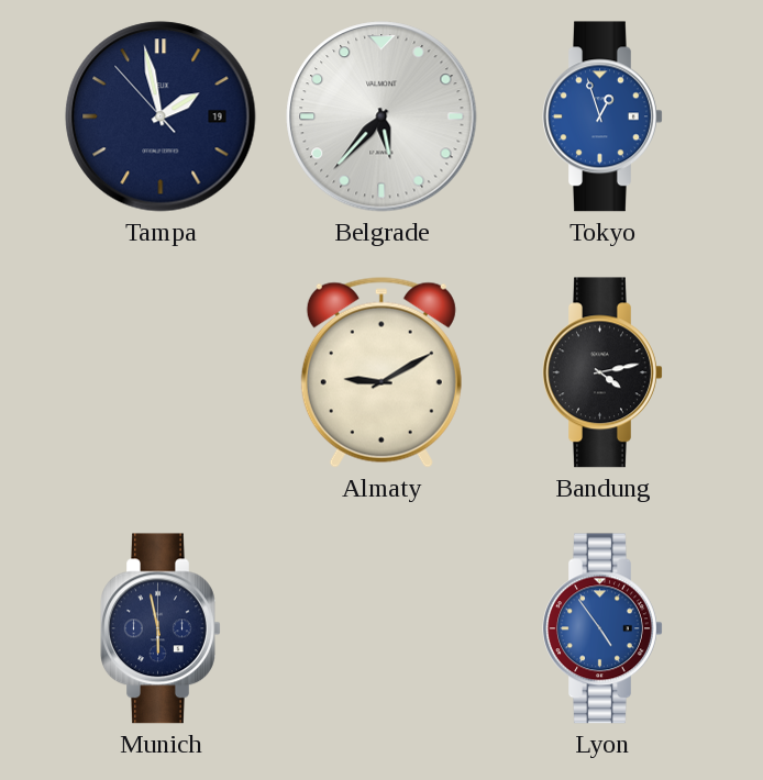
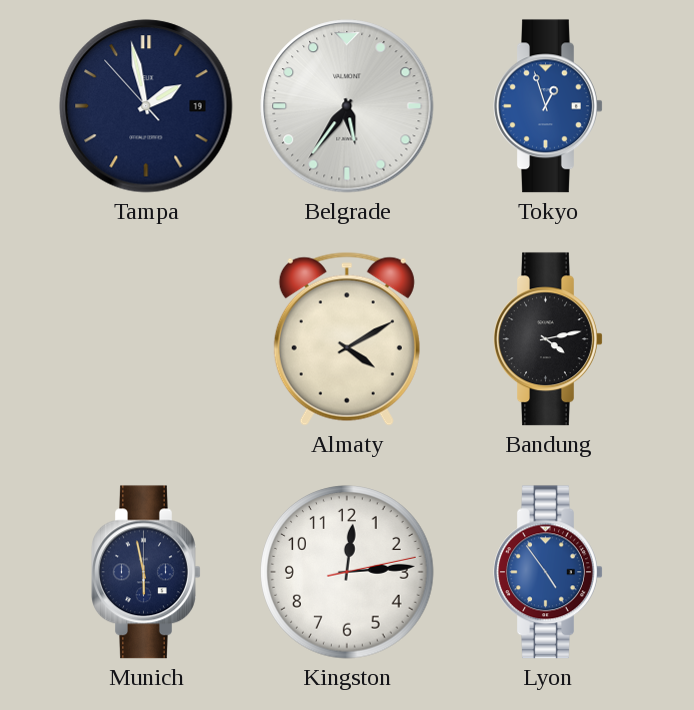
Belgrade: 5:37 -> 5:36
Almaty: 9:10 -> 4:10
Kingston: none -> 12:14
